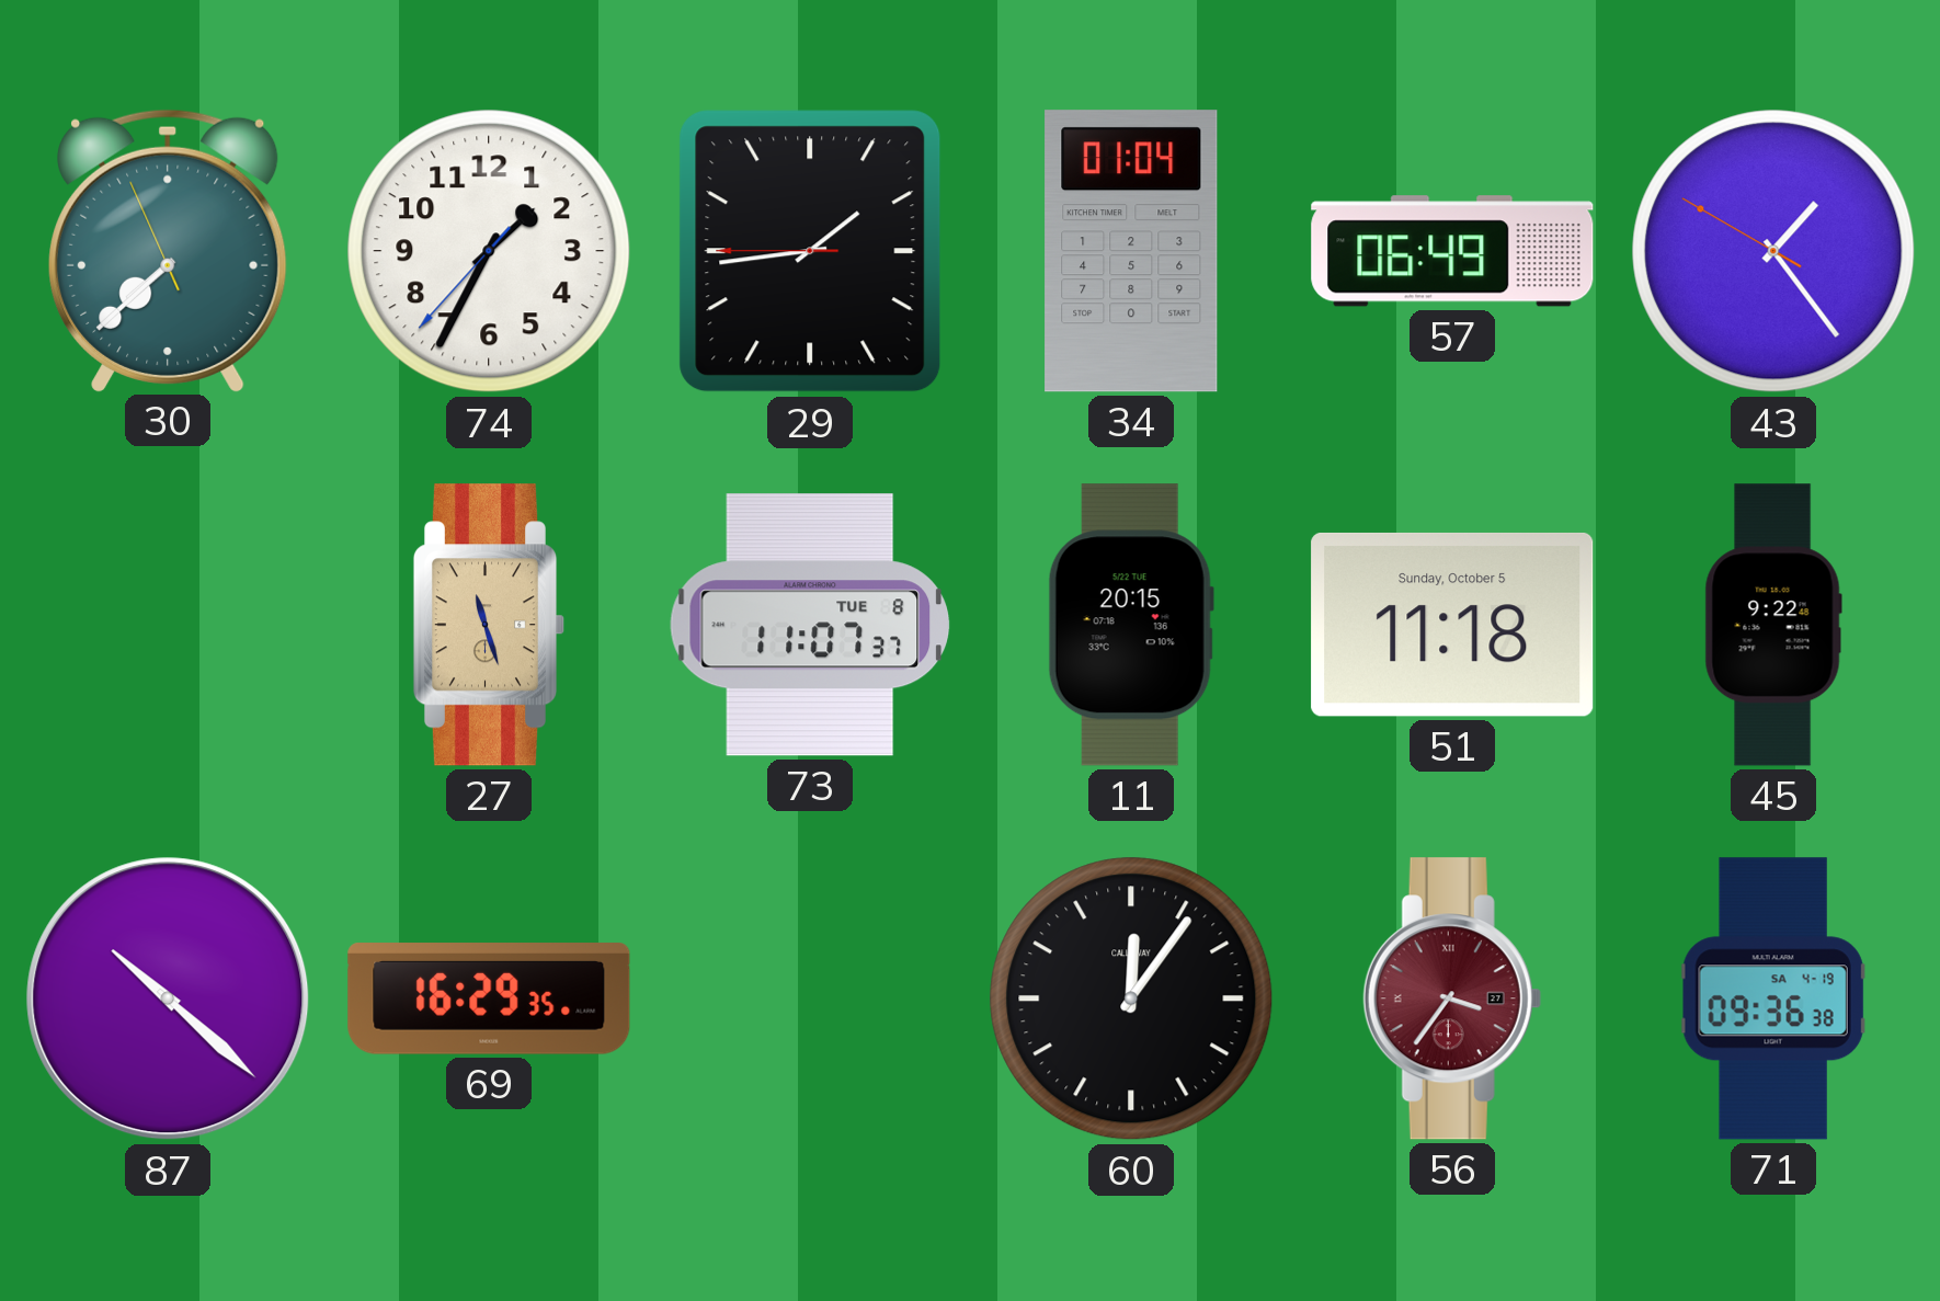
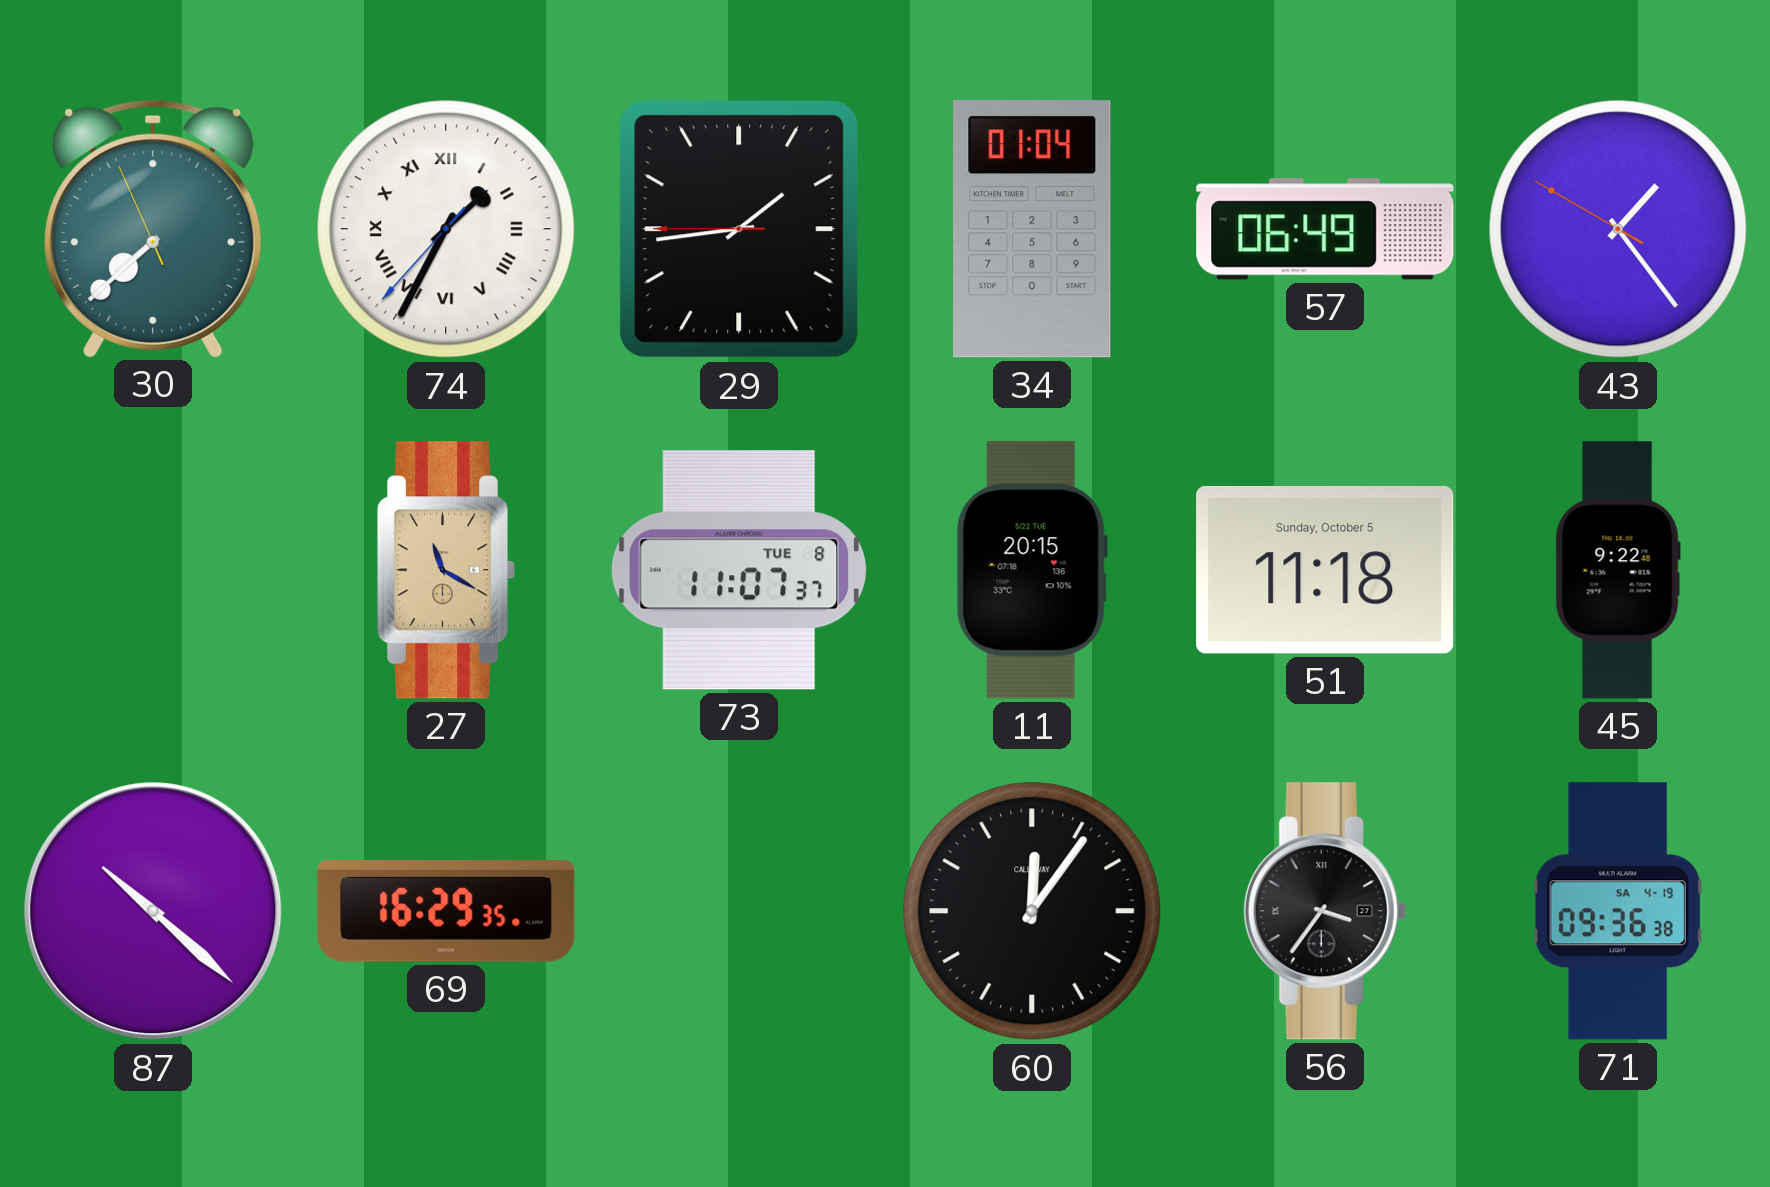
74 numerals: Arabic -> Roman
27: 11:27 -> 11:20
56 dial: burgundy -> black
